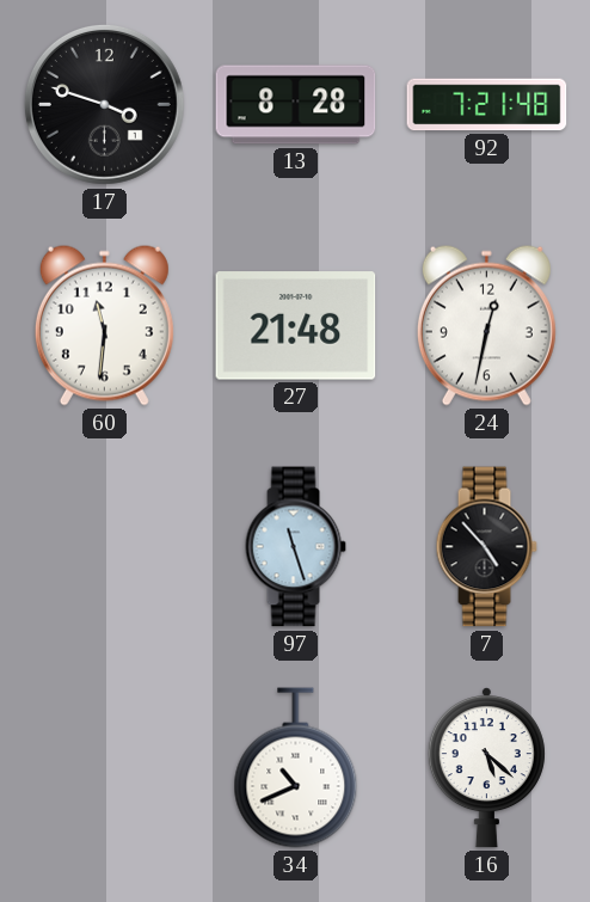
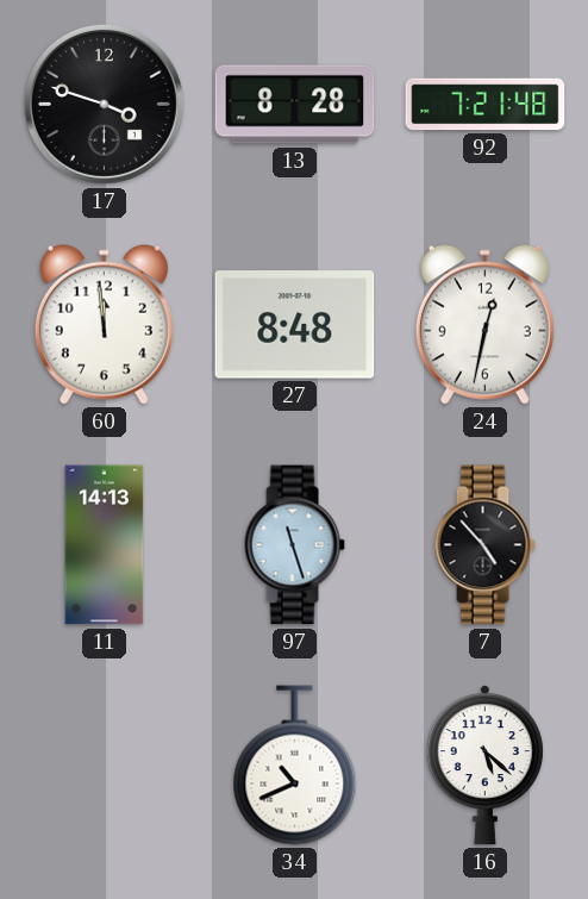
60: 11:31 -> 11:59
27: 21:48 -> 8:48
11: none -> 14:13
